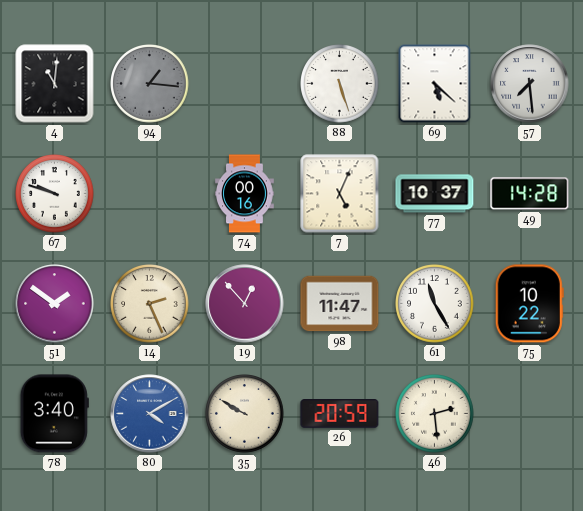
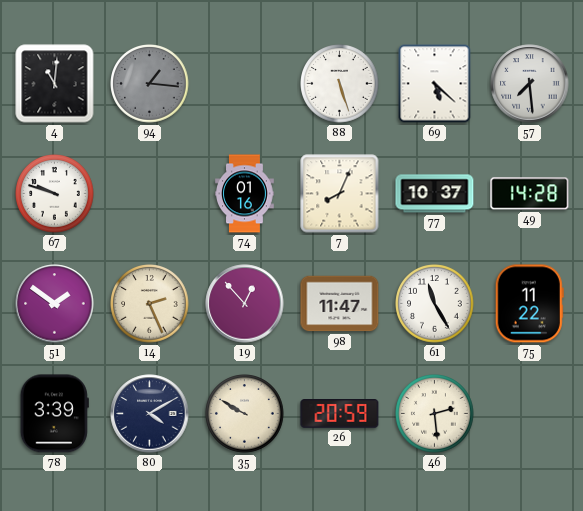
74: 00:16 -> 01:16
7: 5:04 -> 8:04
75: 10:22 -> 11:22
78: 3:40 -> 3:39
80 dial: blue -> navy
